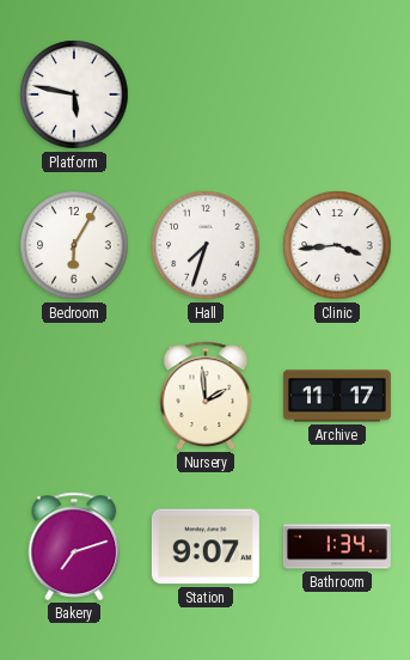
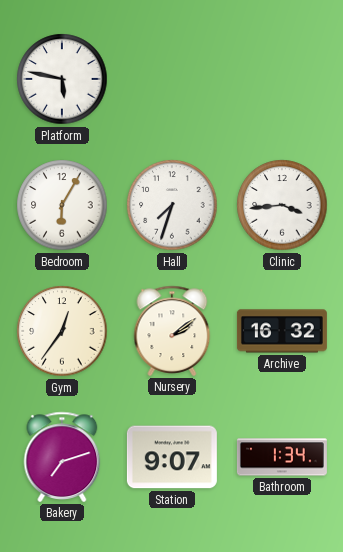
Gym: none -> 12:36
Nursery: 1:59 -> 2:09
Archive: 11:17 -> 16:32
